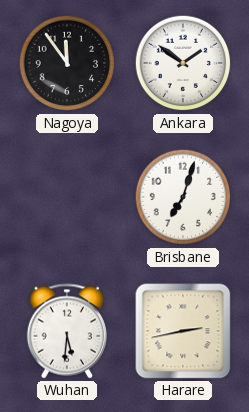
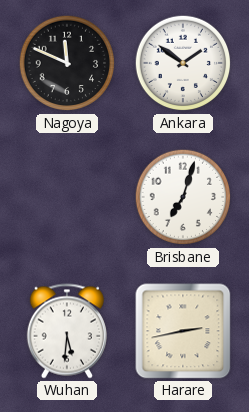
Nagoya: 11:54 -> 11:49
